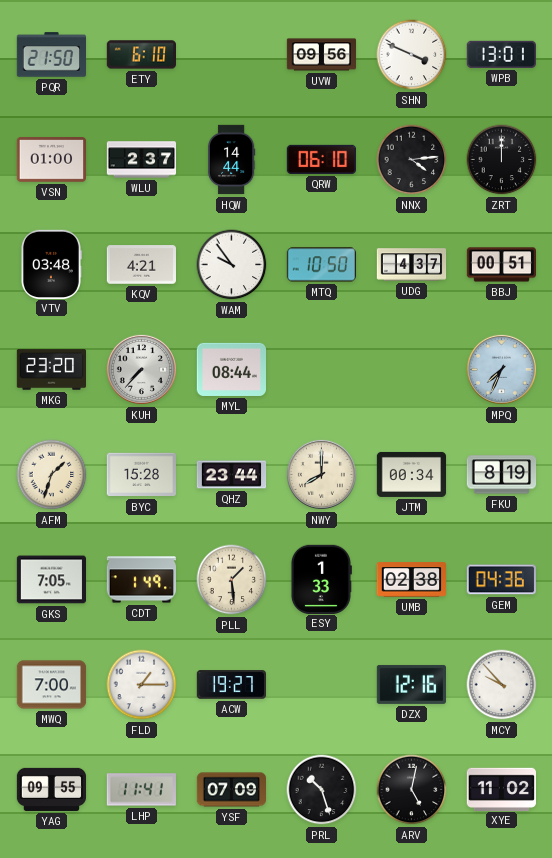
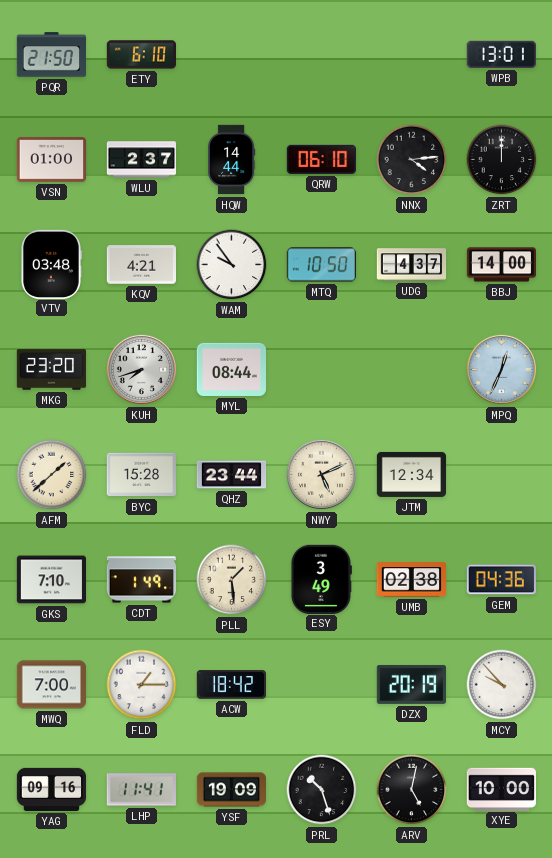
UVW: 09:56 -> none
SHN: 3:49 -> none
BBJ: 00:51 -> 14:00
KUH: 7:37 -> 7:42
MPQ: 7:34 -> 12:34
AFM: 1:33 -> 1:38
NWY: 8:00 -> 5:11
JTM: 00:34 -> 12:34
FKU: 8:19 -> none
GKS: 7:05 -> 7:10
ESY: 1:33 -> 3:49
ACW: 19:27 -> 18:42
DZX: 12:16 -> 20:19
YAG: 09:55 -> 09:16
YSF: 07:09 -> 19:09
XYE: 11:02 -> 10:00
